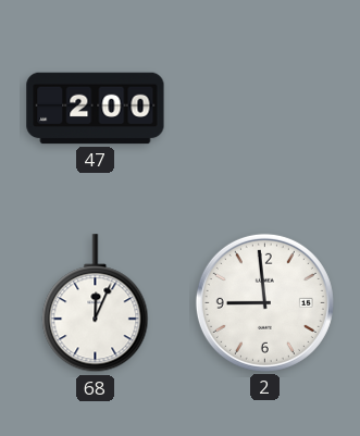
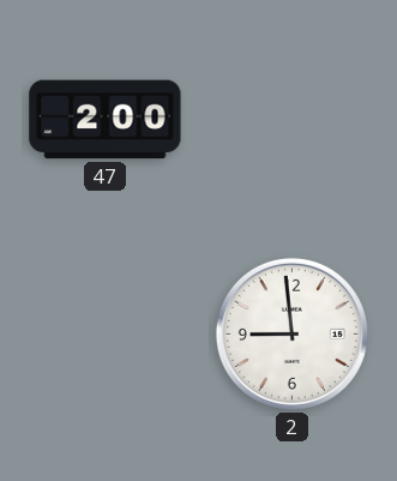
68: 12:04 -> none
